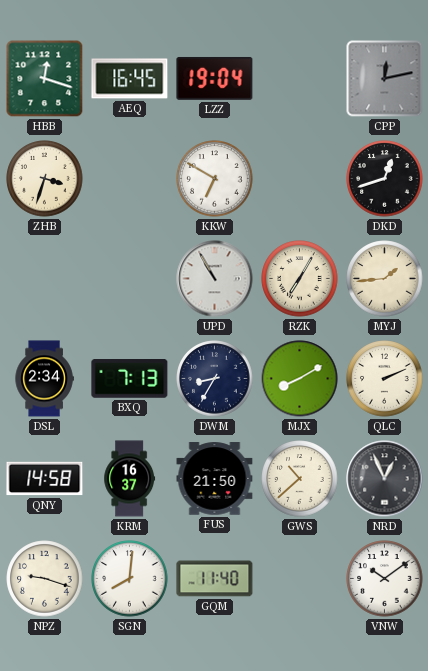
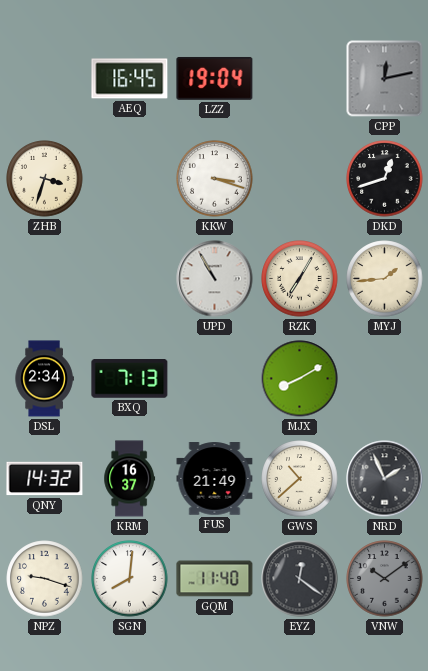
HBB: 12:18 -> none
KKW: 6:50 -> 3:18
DWM: 8:35 -> none
QLC: 2:11 -> none
QNY: 14:58 -> 14:32
FUS: 21:50 -> 21:49
NRD: 12:56 -> 1:56
EYZ: none -> 12:21
VNW dial: white -> grey
